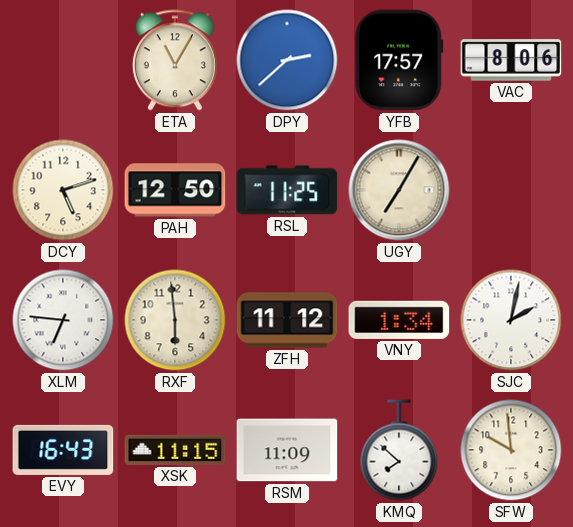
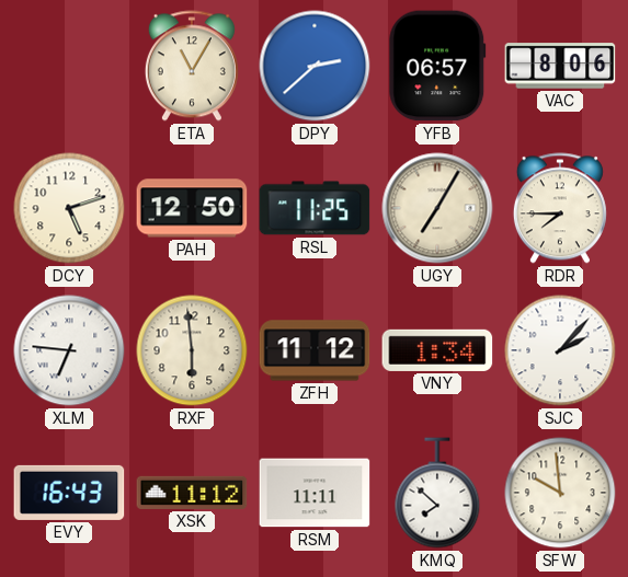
YFB: 17:57 -> 06:57
RDR: none -> 7:45
SJC: 2:02 -> 2:07
XSK: 11:15 -> 11:12
RSM: 11:09 -> 11:11
